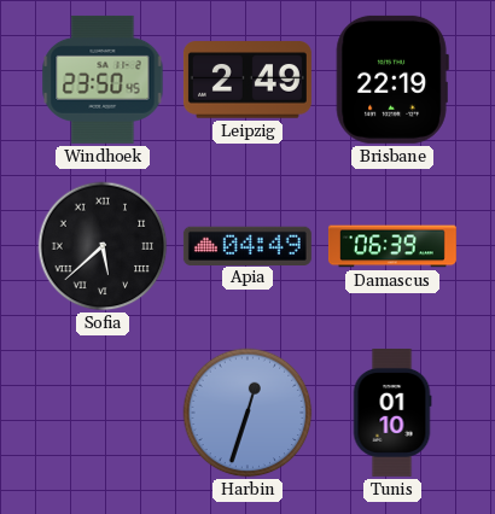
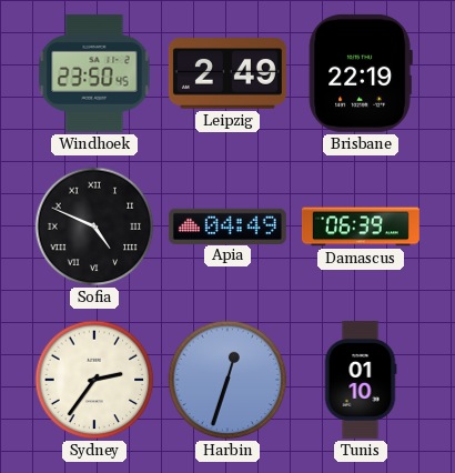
Sofia: 5:38 -> 4:49
Sydney: none -> 2:36
